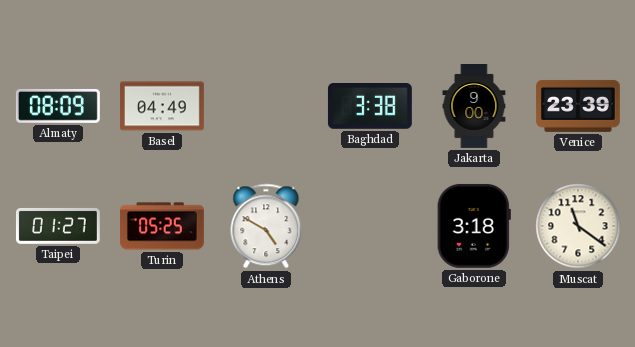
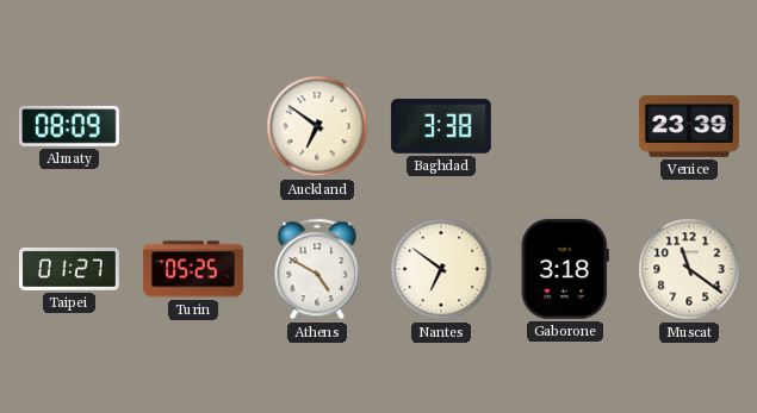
Basel: 04:49 -> none
Auckland: none -> 6:51
Jakarta: 9:00 -> none
Nantes: none -> 6:51
